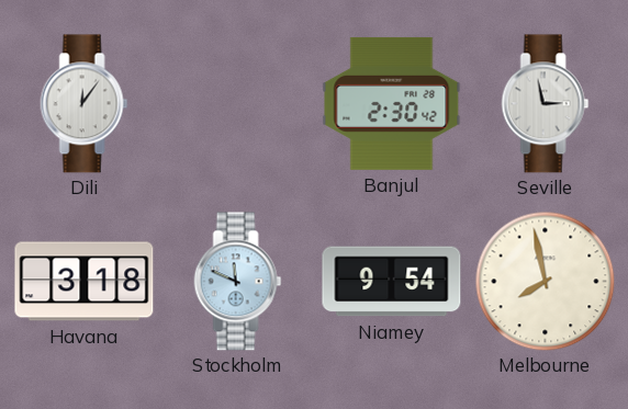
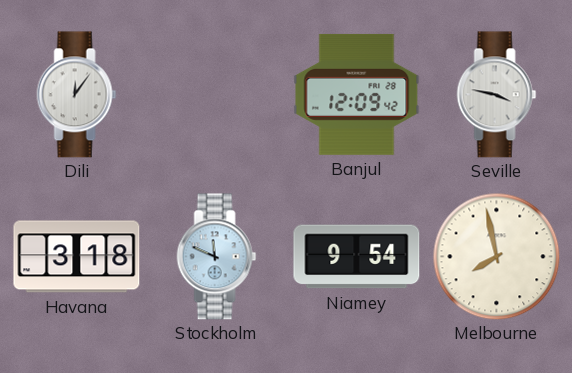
Banjul: 2:30 -> 12:09
Seville: 2:58 -> 3:47
